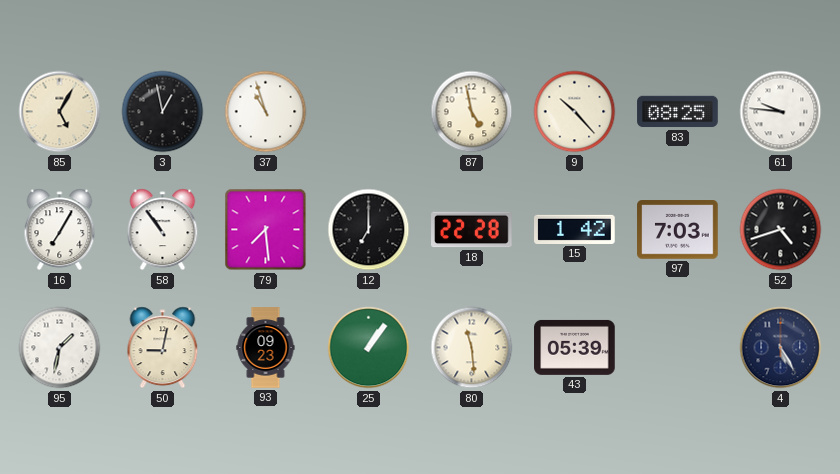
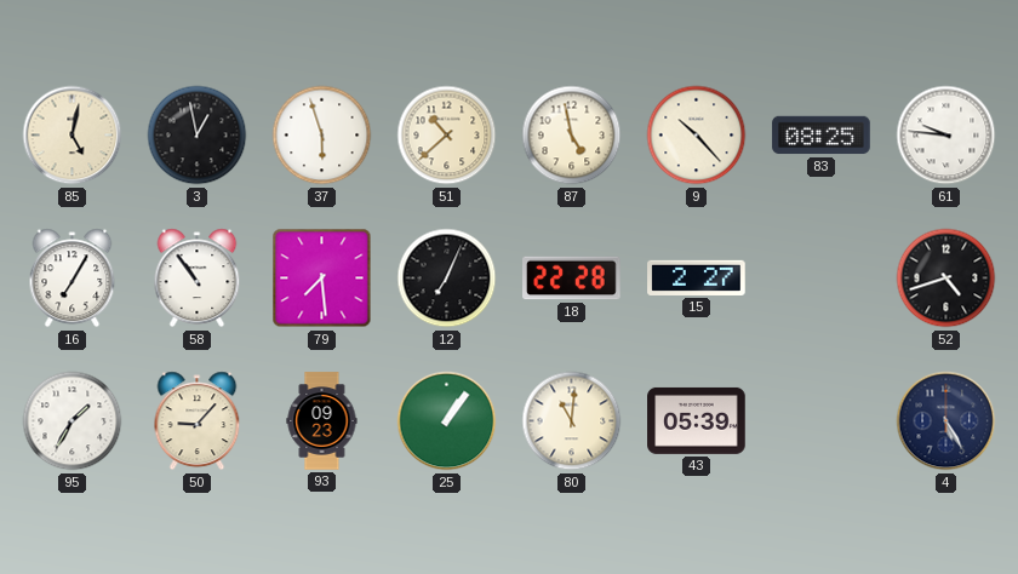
85: 5:05 -> 5:02
37: 10:57 -> 5:57
51: none -> 10:38
12: 7:00 -> 7:04
15: 1:42 -> 2:27
97: 7:03 -> none
95: 1:32 -> 1:35
50: 9:02 -> 9:07
80: 11:29 -> 11:01
